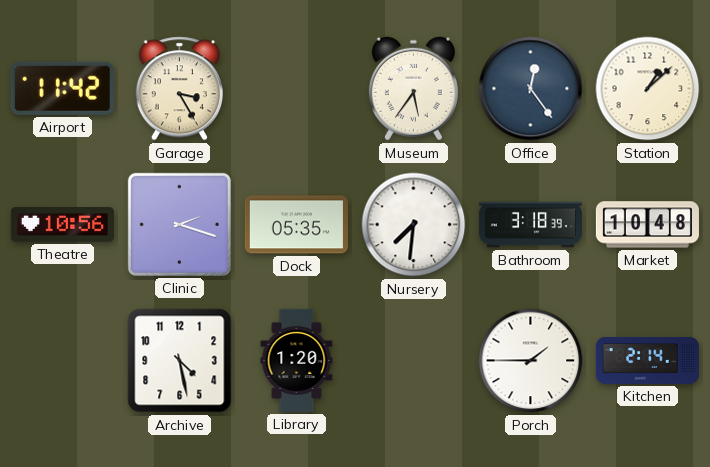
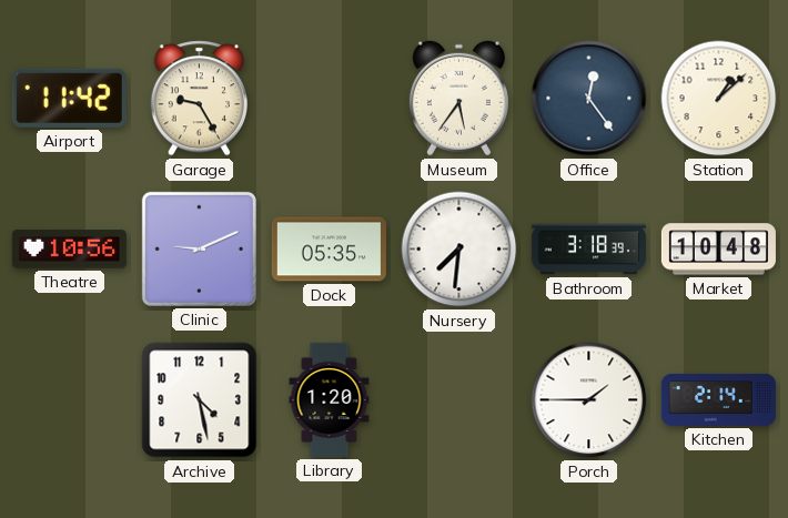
Garage: 3:25 -> 9:25
Clinic: 2:18 -> 9:11
